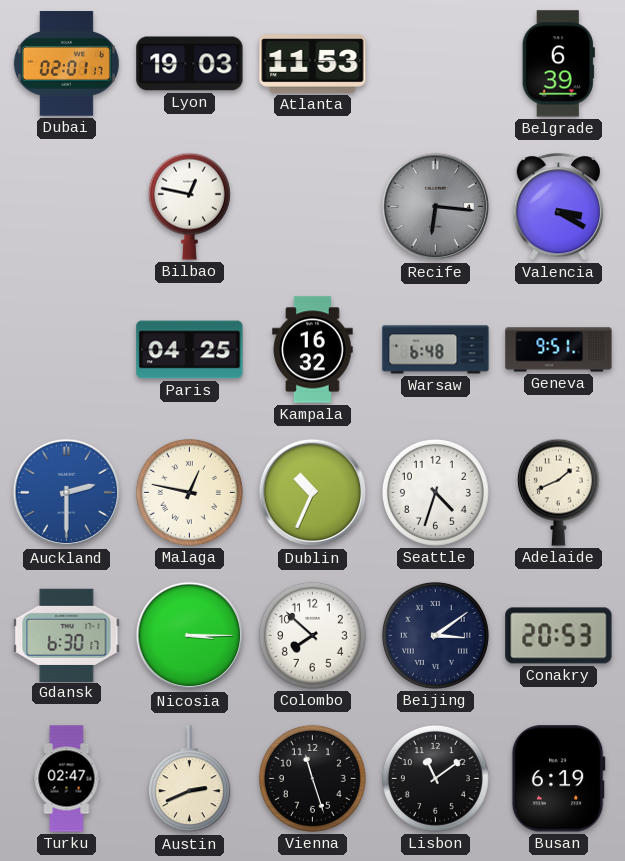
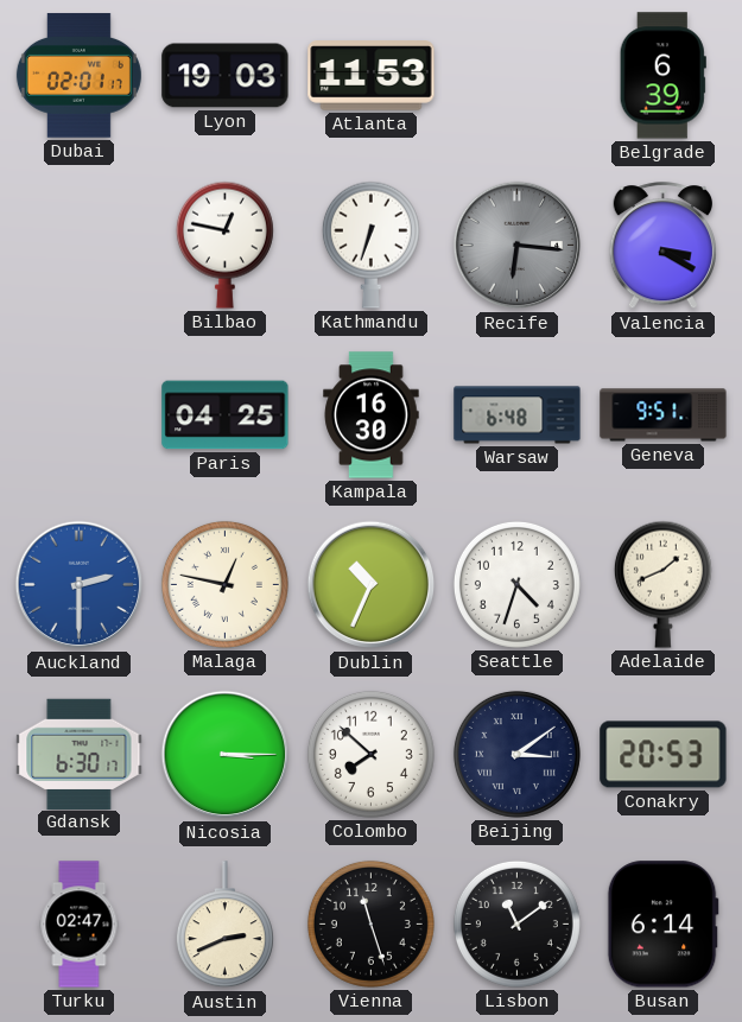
Kathmandu: none -> 6:33
Kampala: 16:32 -> 16:30
Busan: 6:19 -> 6:14
